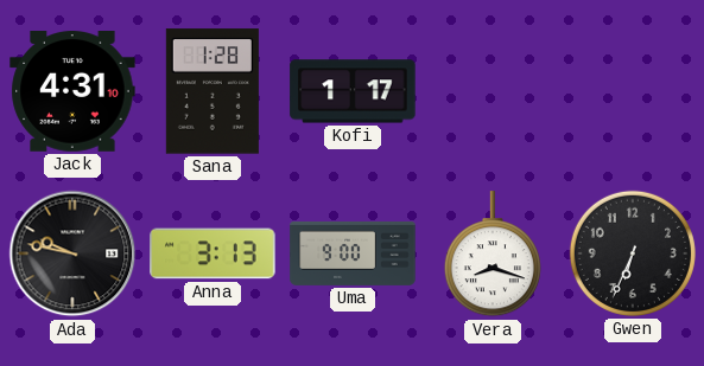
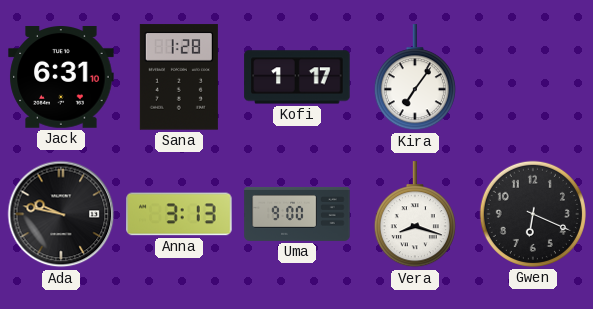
Jack: 4:31 -> 6:31
Kira: none -> 7:06
Gwen: 6:34 -> 6:19
